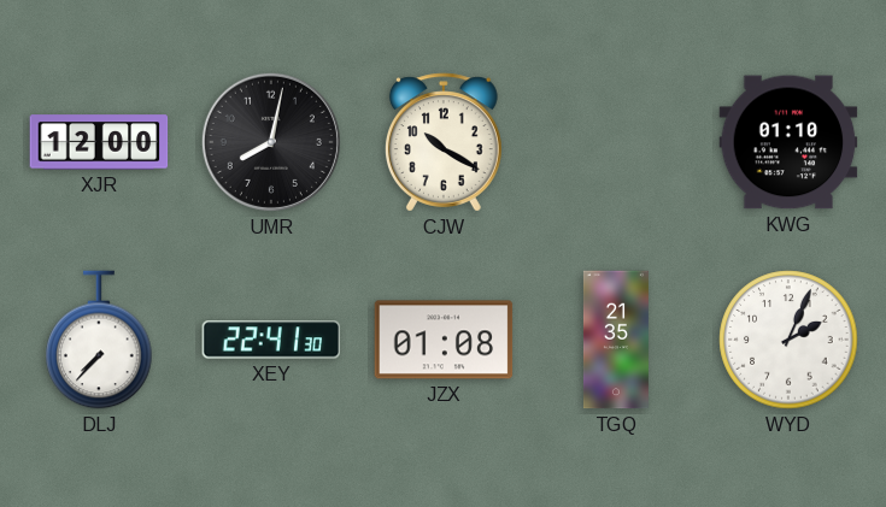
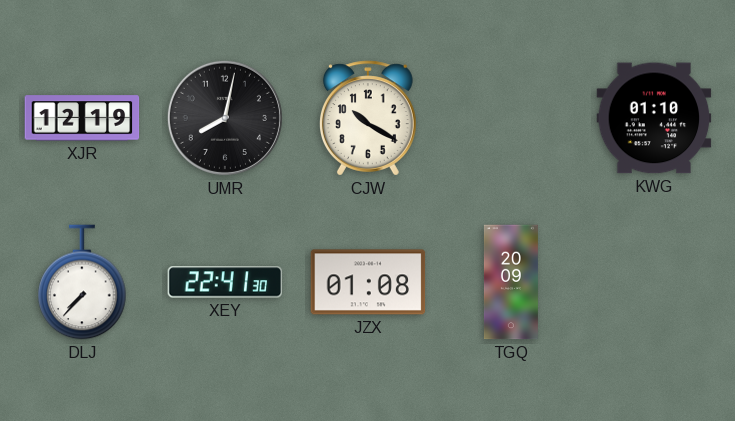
XJR: 12:00 -> 12:19
TGQ: 21:35 -> 20:09
WYD: 2:04 -> none
